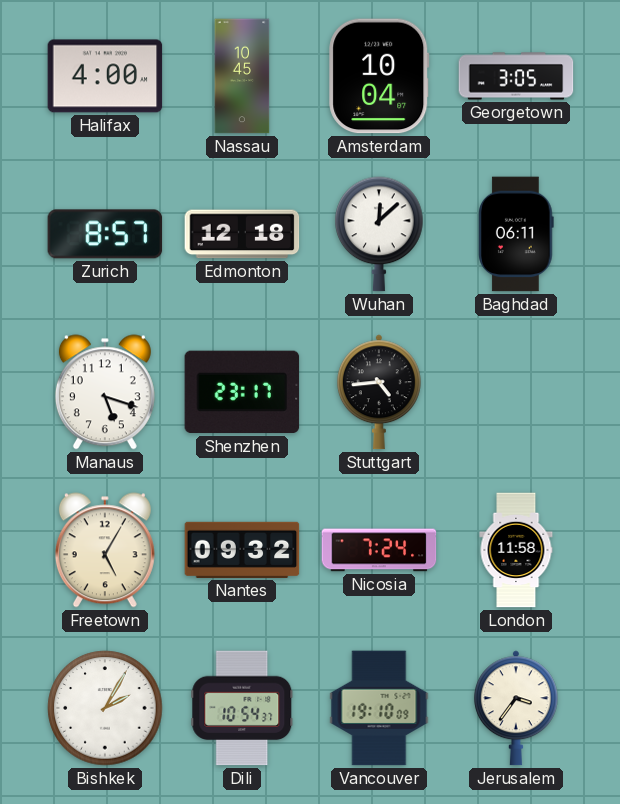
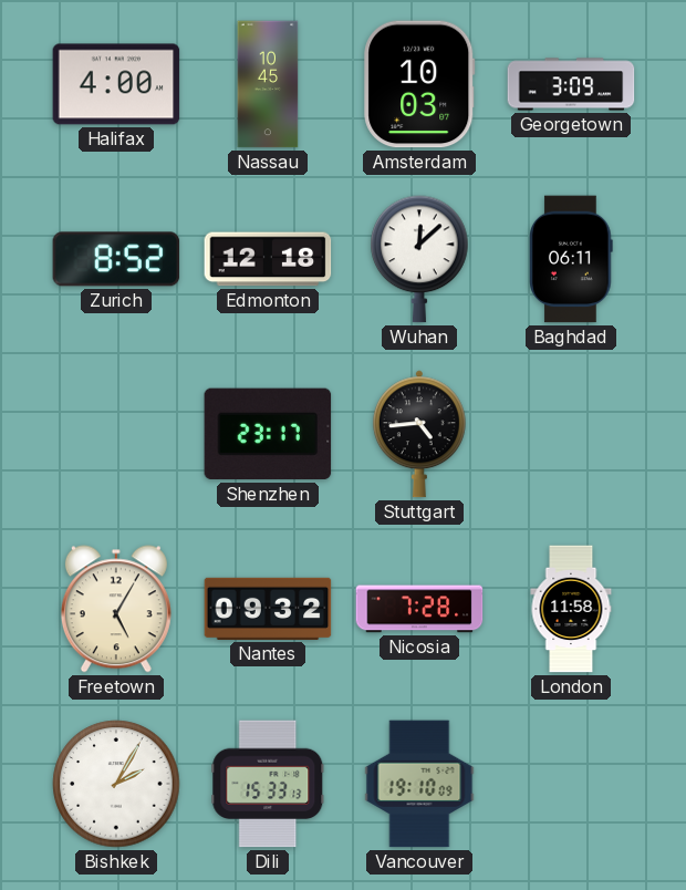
Amsterdam: 10:04 -> 10:03
Georgetown: 3:05 -> 3:09
Zurich: 8:57 -> 8:52
Manaus: 5:18 -> none
Nicosia: 7:24 -> 7:28
Dili: 10:54 -> 15:33
Jerusalem: 3:36 -> none
